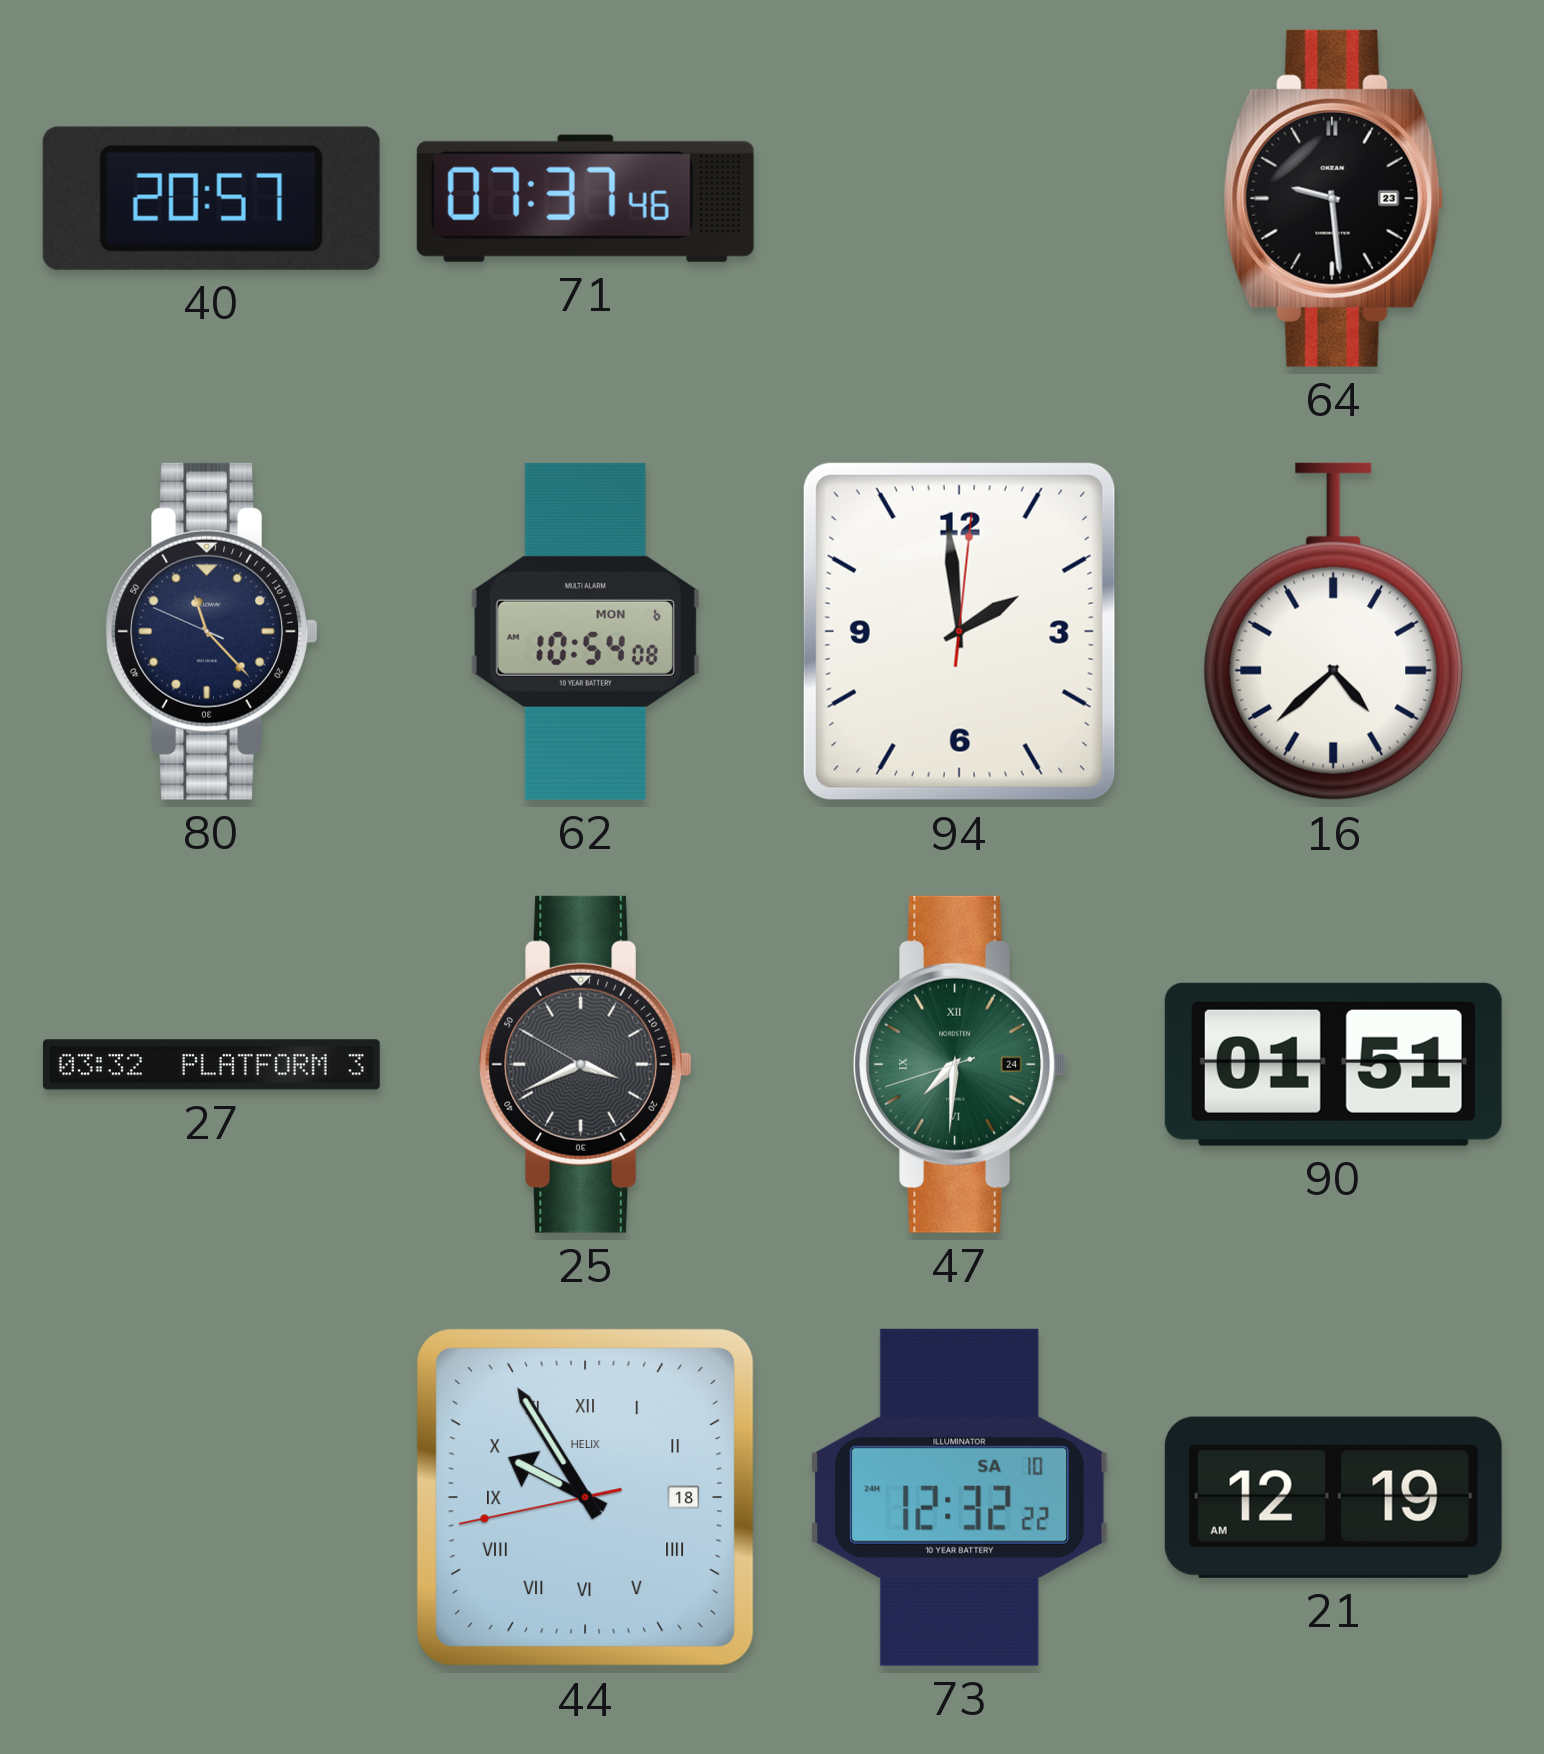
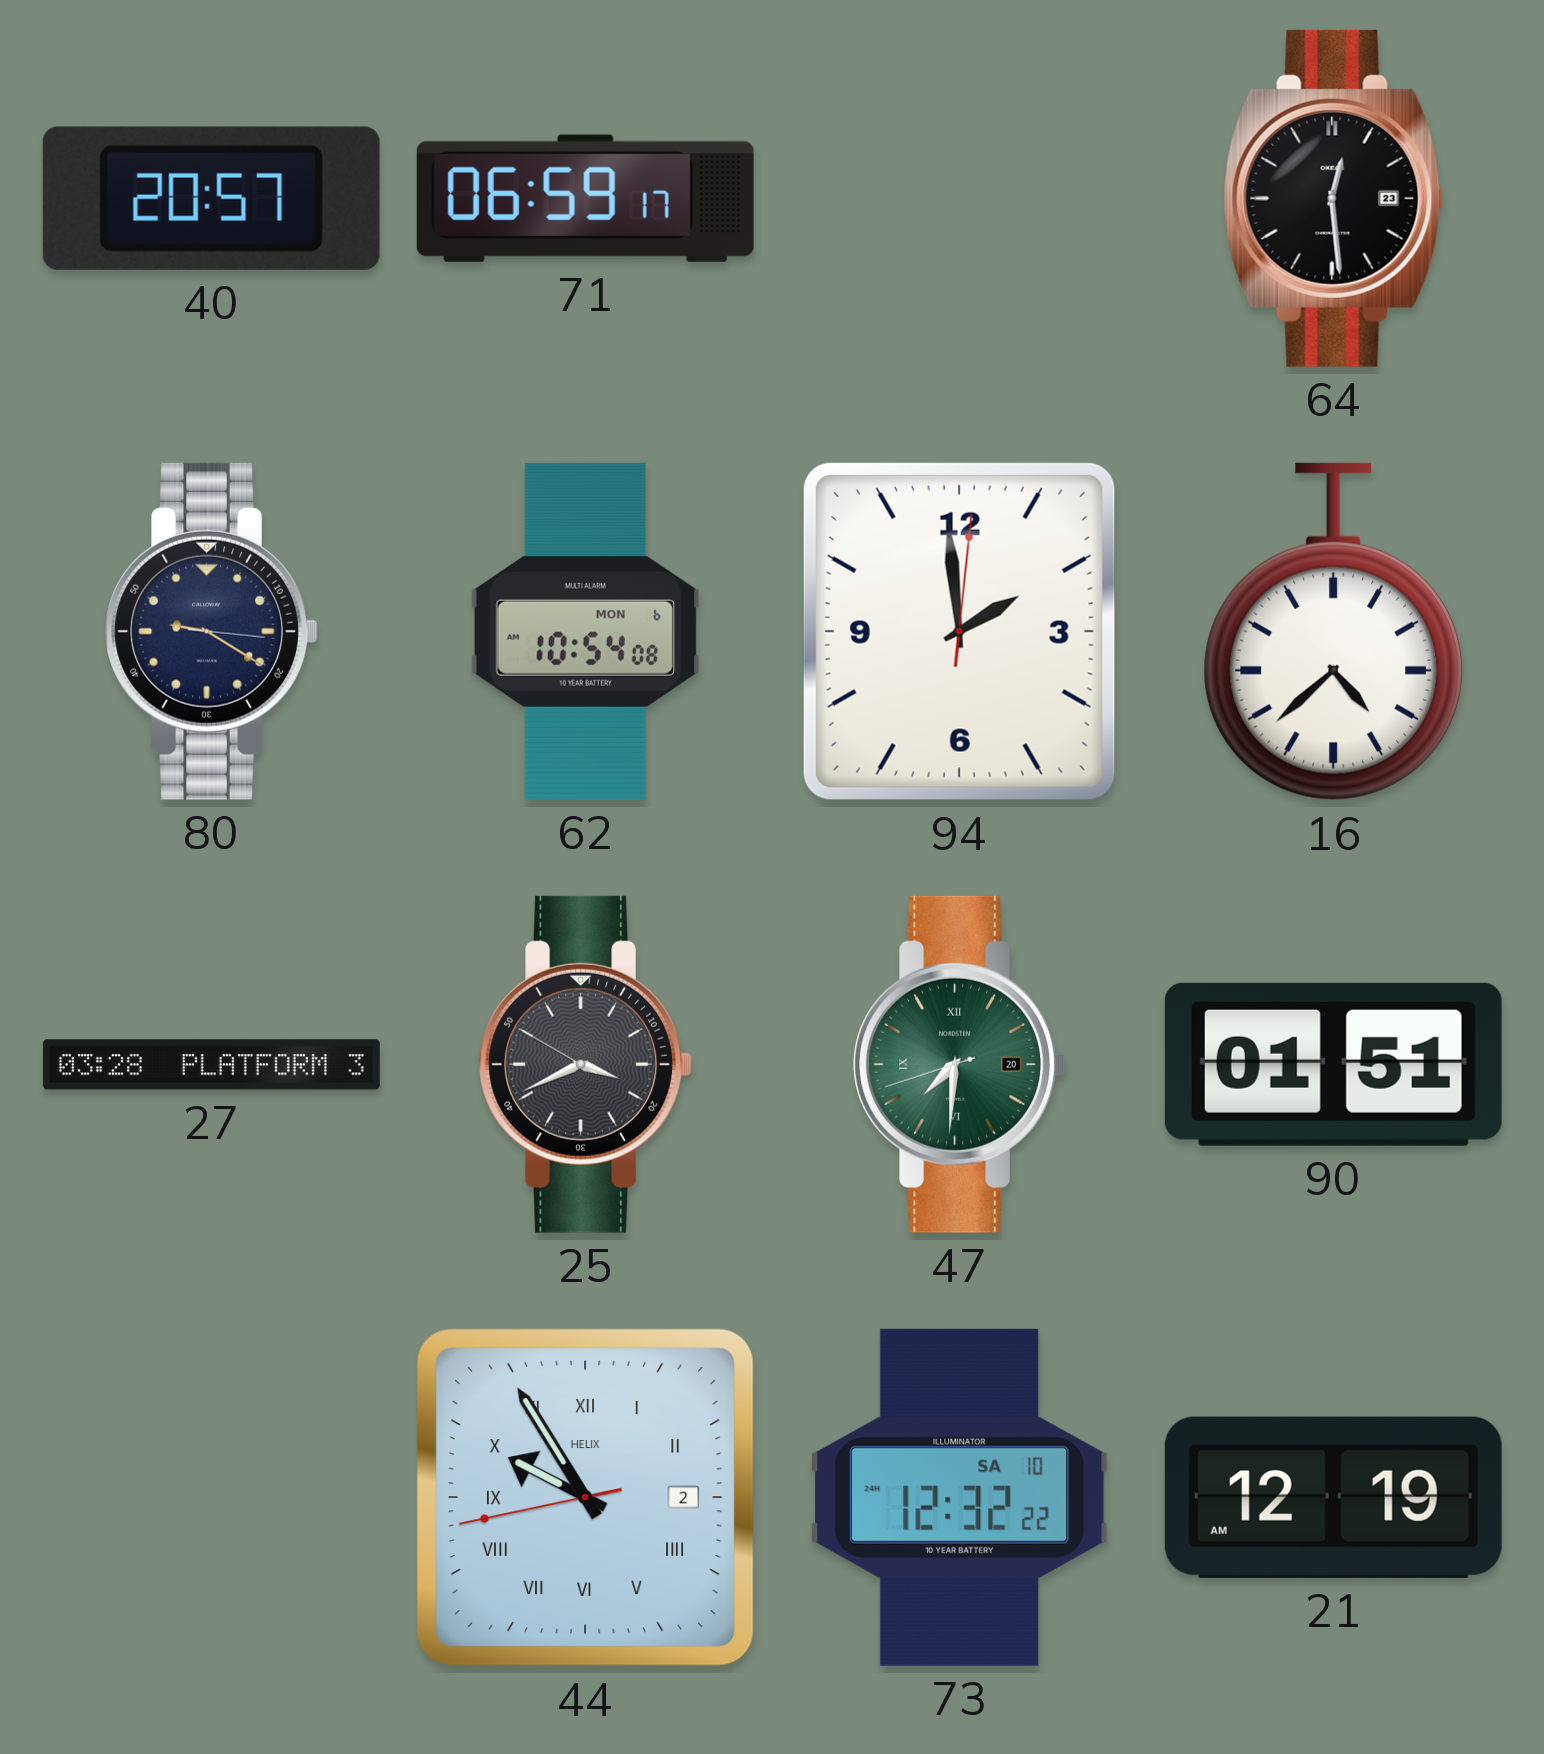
71: 07:37 -> 06:59
64: 9:29 -> 12:29
80: 11:22 -> 9:20
27: 03:32 -> 03:28
47 date: 24 -> 20
44 date: 18 -> 2
